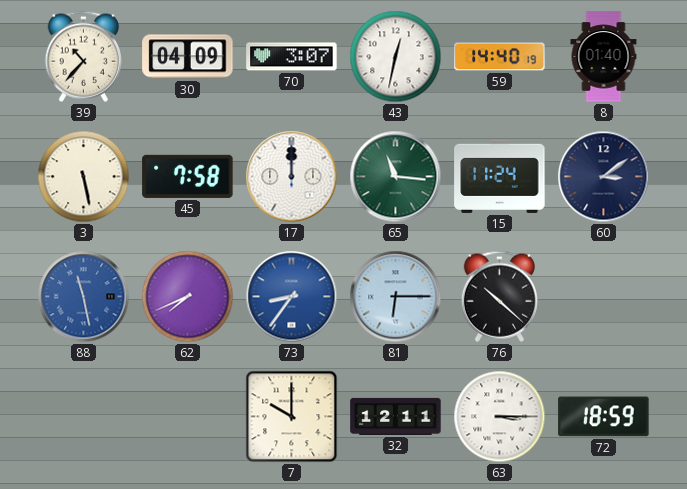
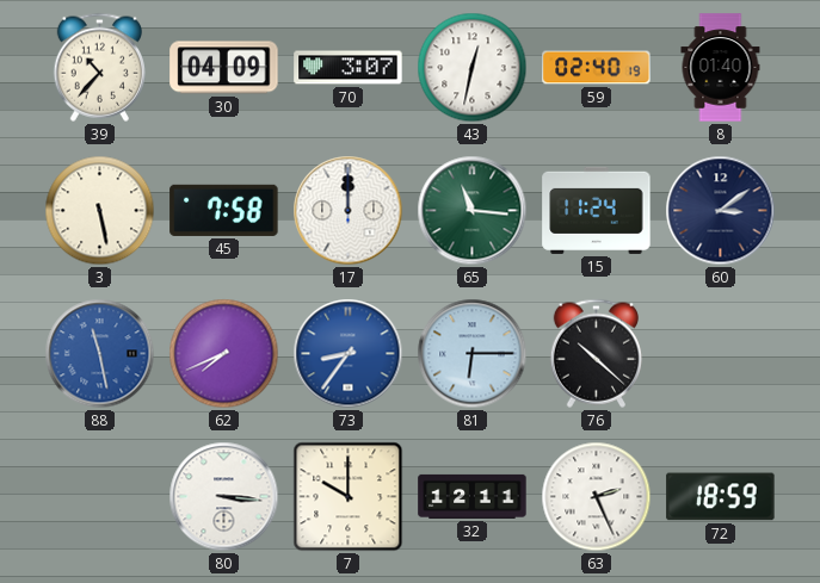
59: 14:40 -> 02:40
80: none -> 3:16
63: 3:15 -> 2:26
